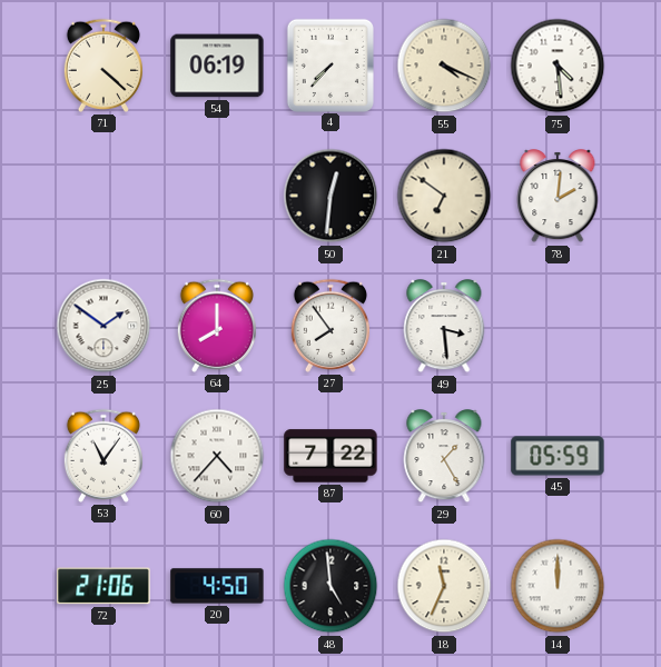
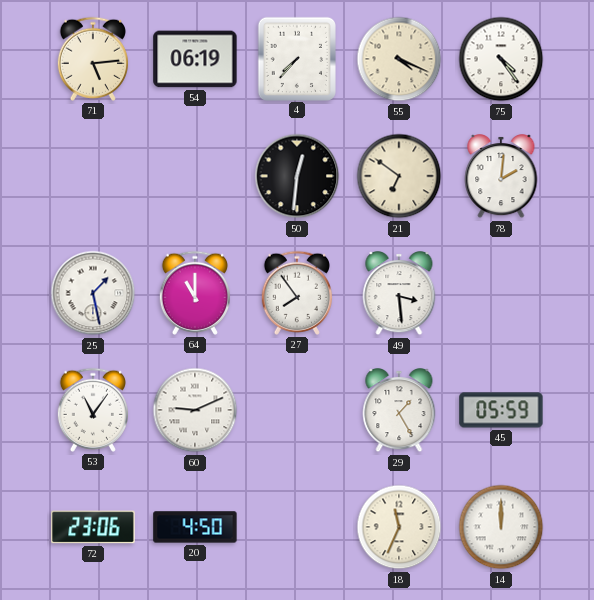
71: 4:22 -> 5:14
75: 4:29 -> 4:24
25: 1:51 -> 1:28
64: 8:00 -> 11:00
60: 4:37 -> 9:11
87: 7:22 -> none
72: 21:06 -> 23:06
48: 4:59 -> none
